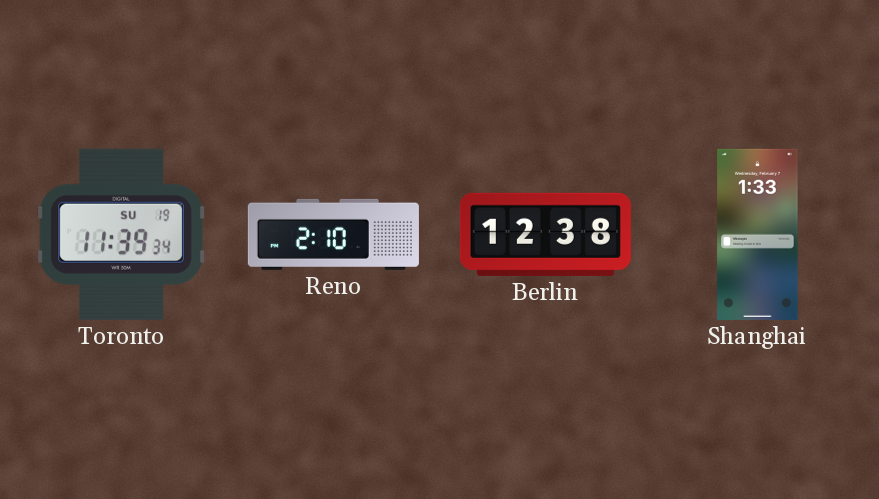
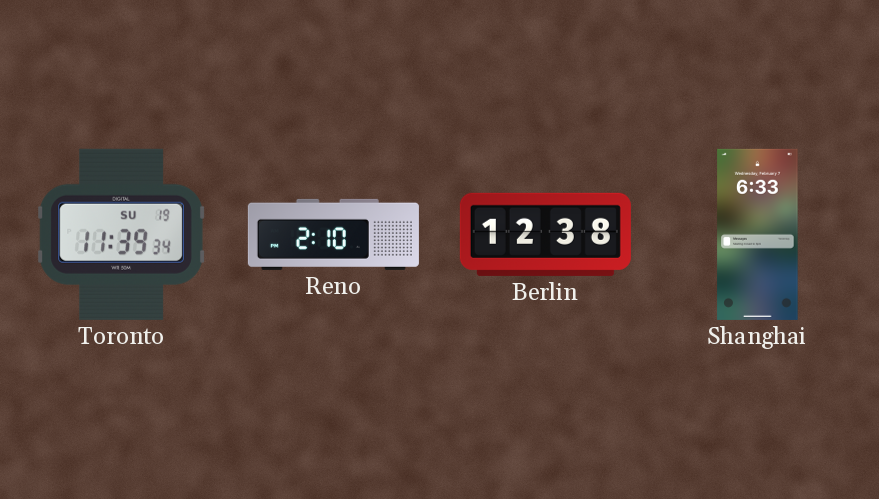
Shanghai: 1:33 -> 6:33
